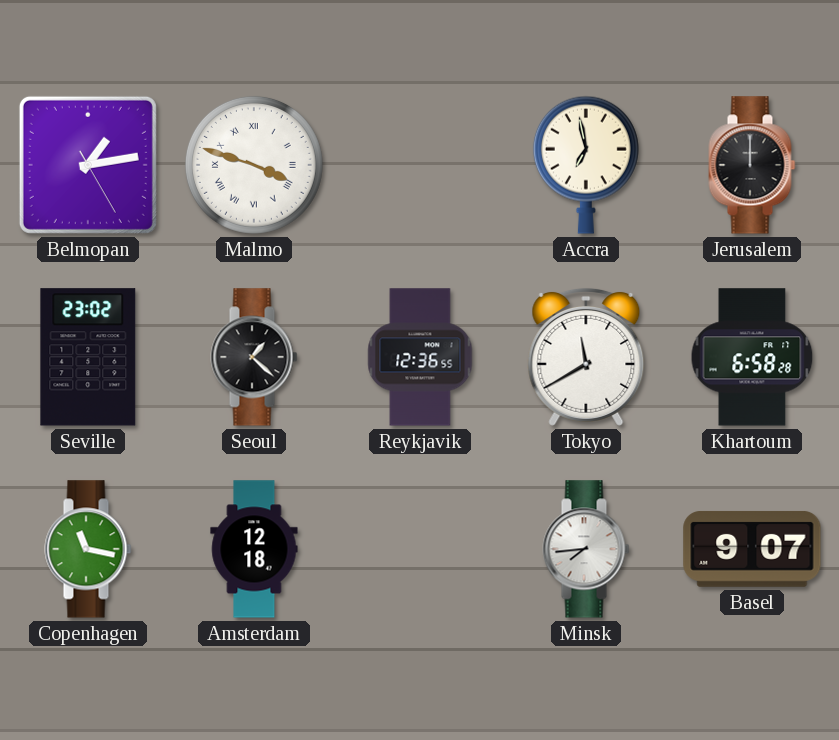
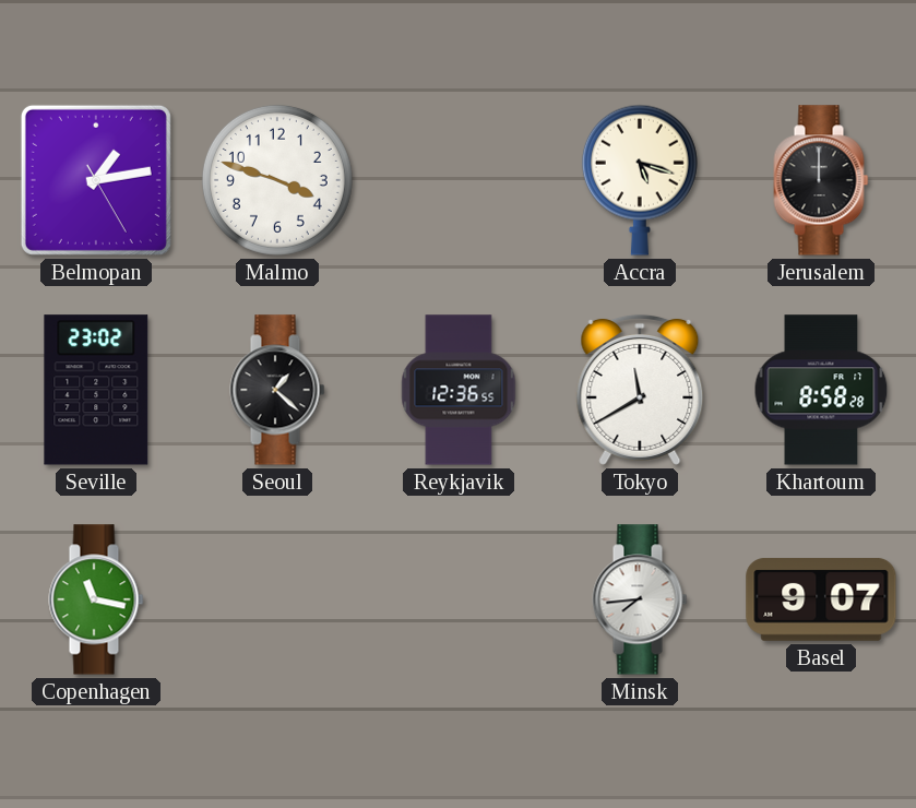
Malmo numerals: Roman -> Arabic
Accra: 6:58 -> 5:18
Khartoum: 6:58 -> 8:58
Amsterdam: 12:18 -> none
